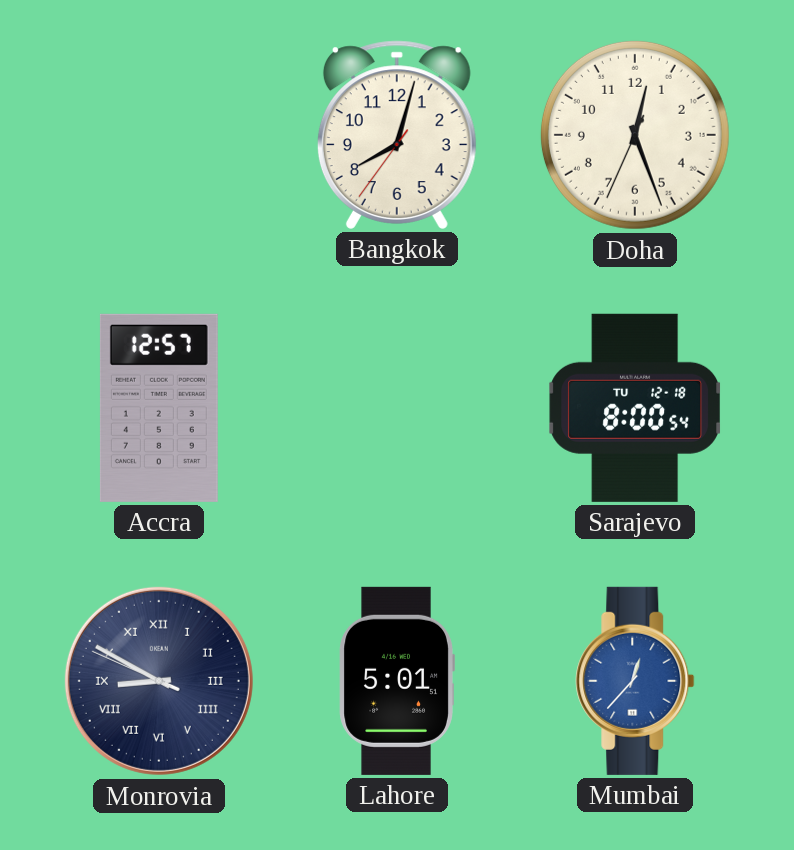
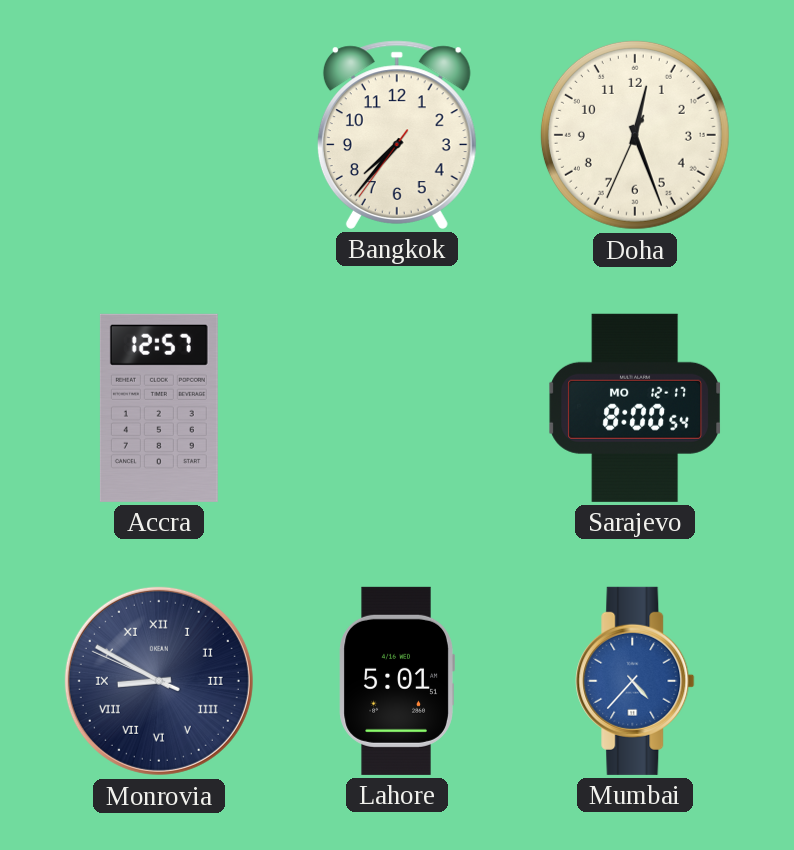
Bangkok: 8:02 -> 7:36
Sarajevo date: TU 12-18 -> MO 12-17
Mumbai: 12:37 -> 4:37
